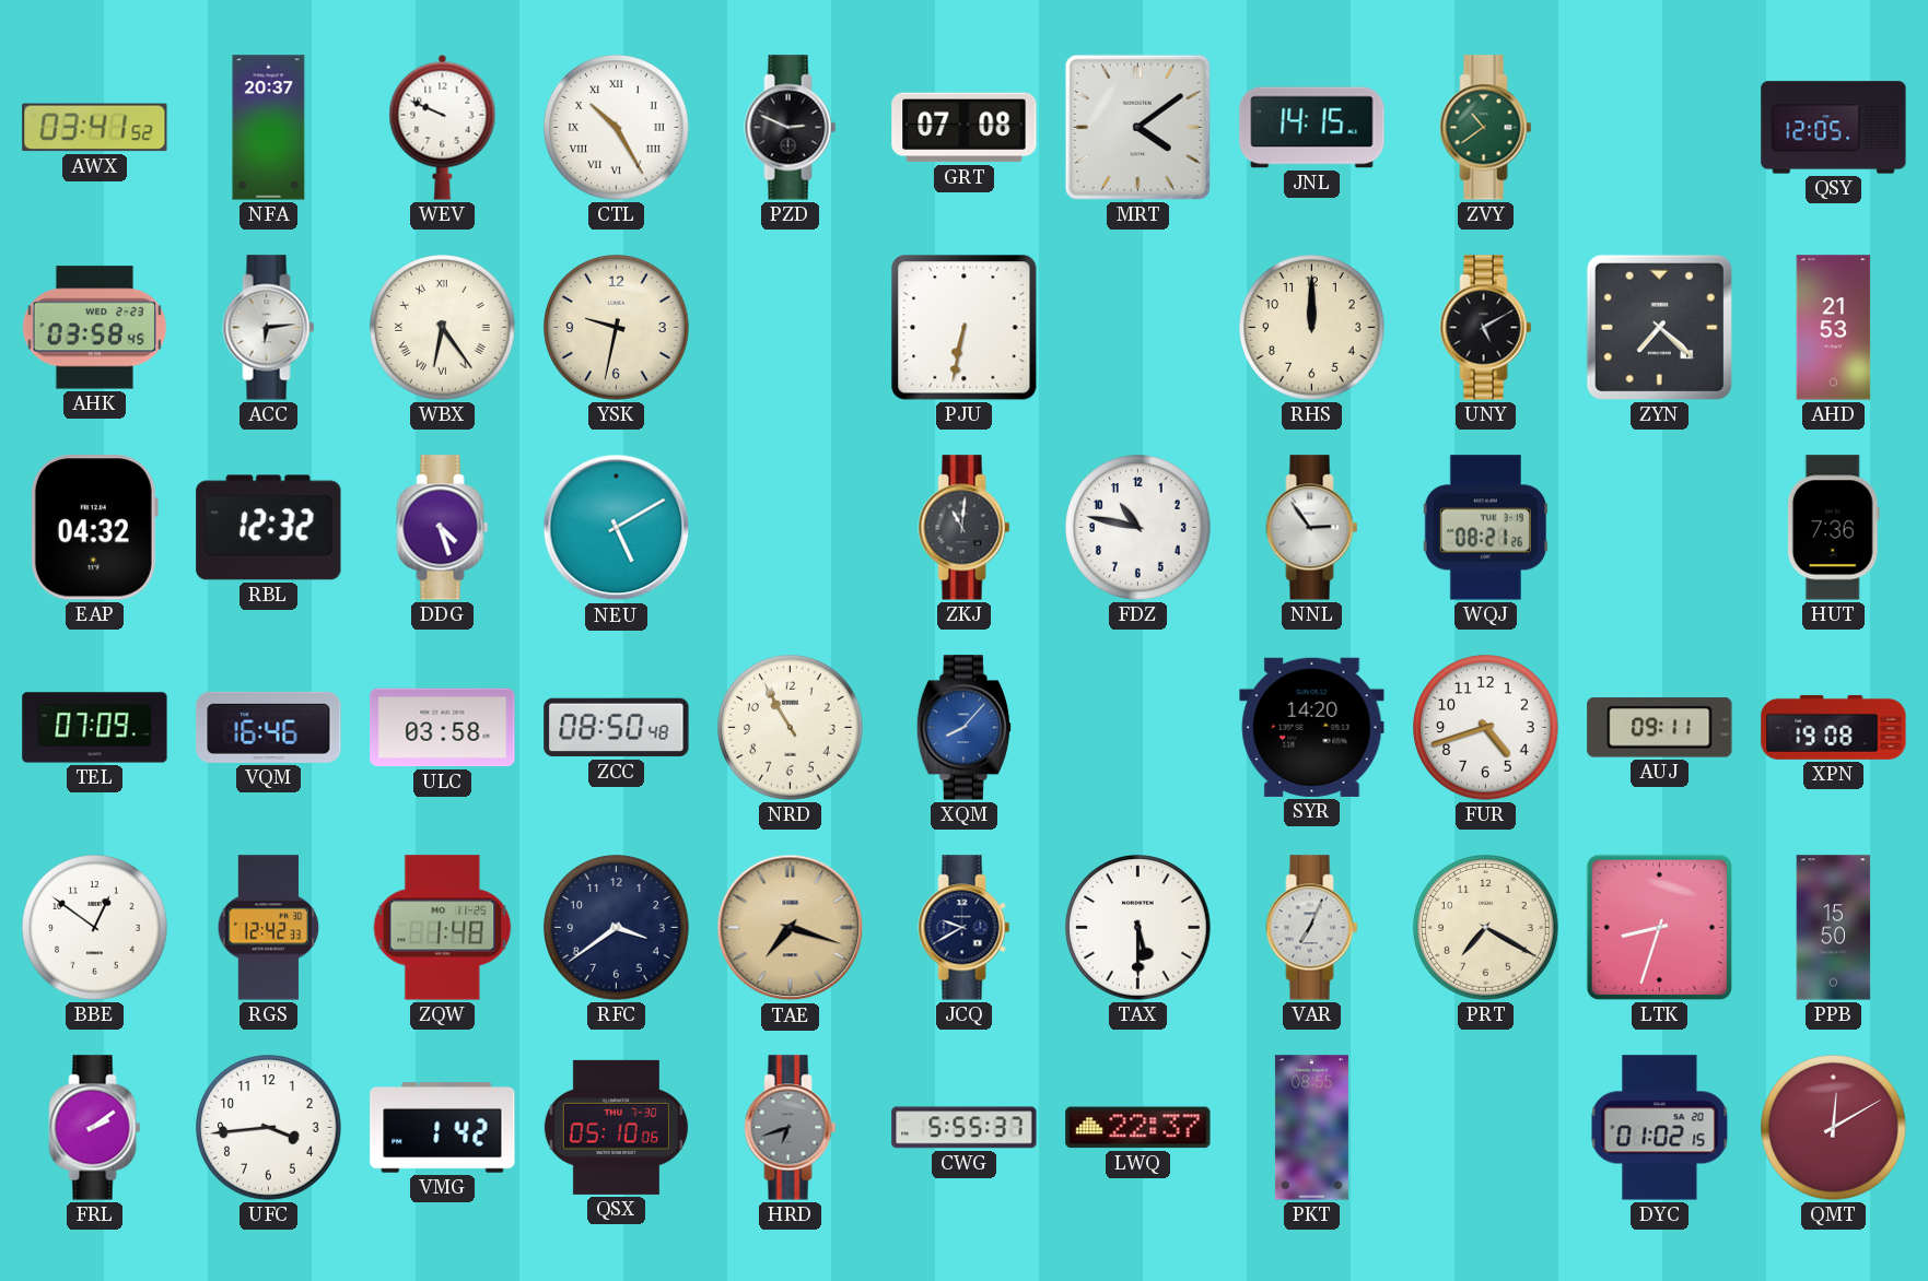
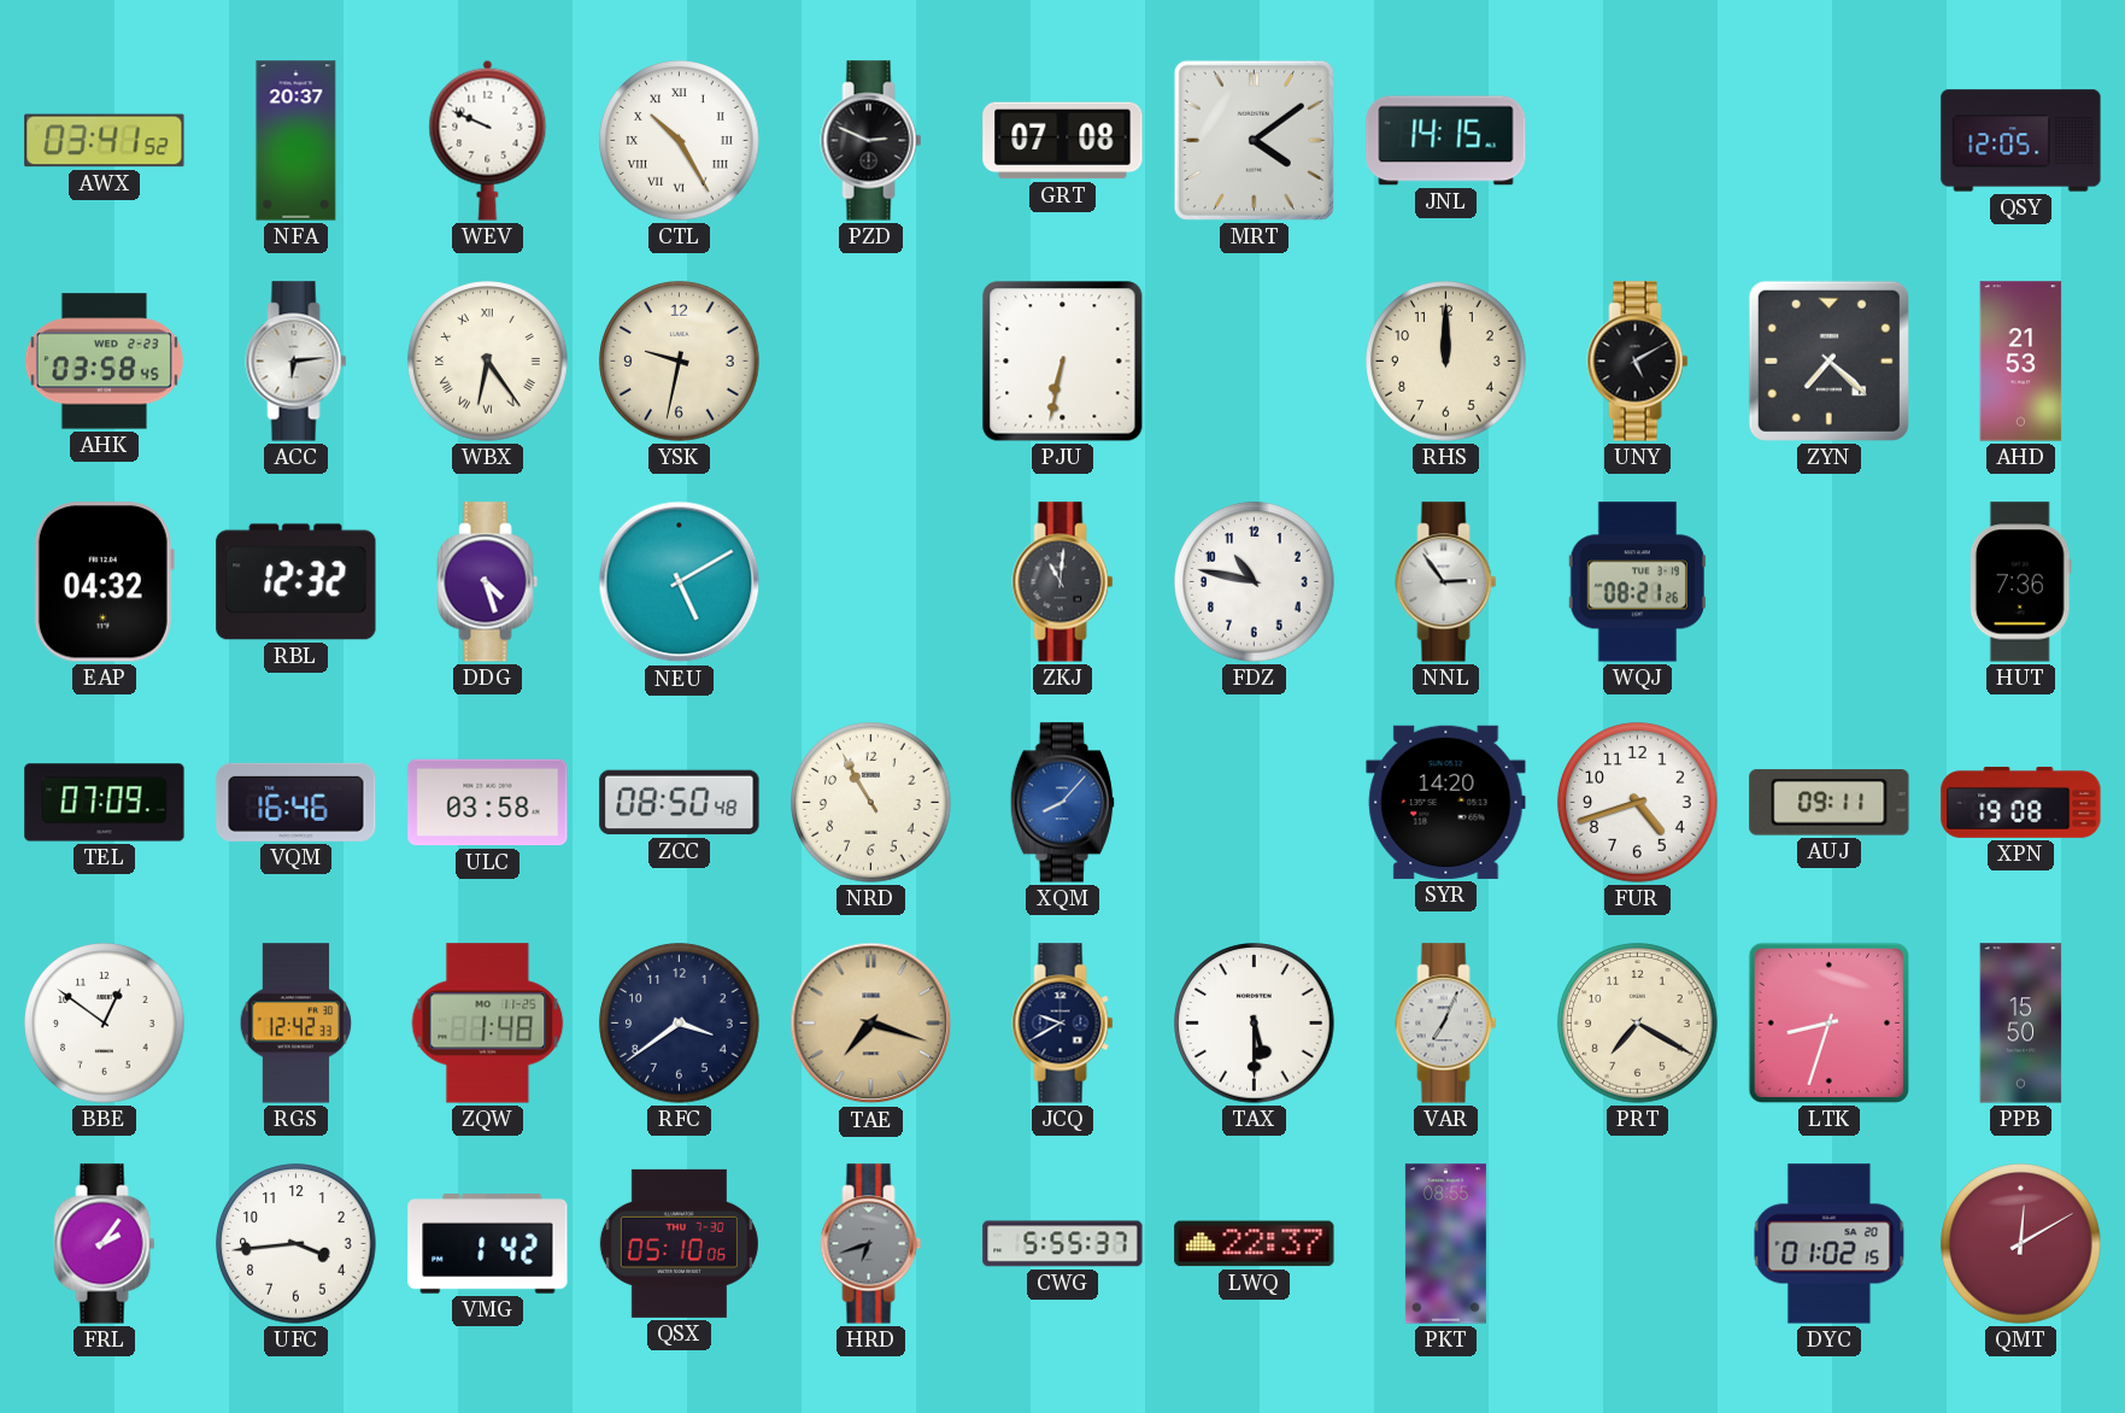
ZVY: 10:39 -> none
FRL: 2:09 -> 2:06
